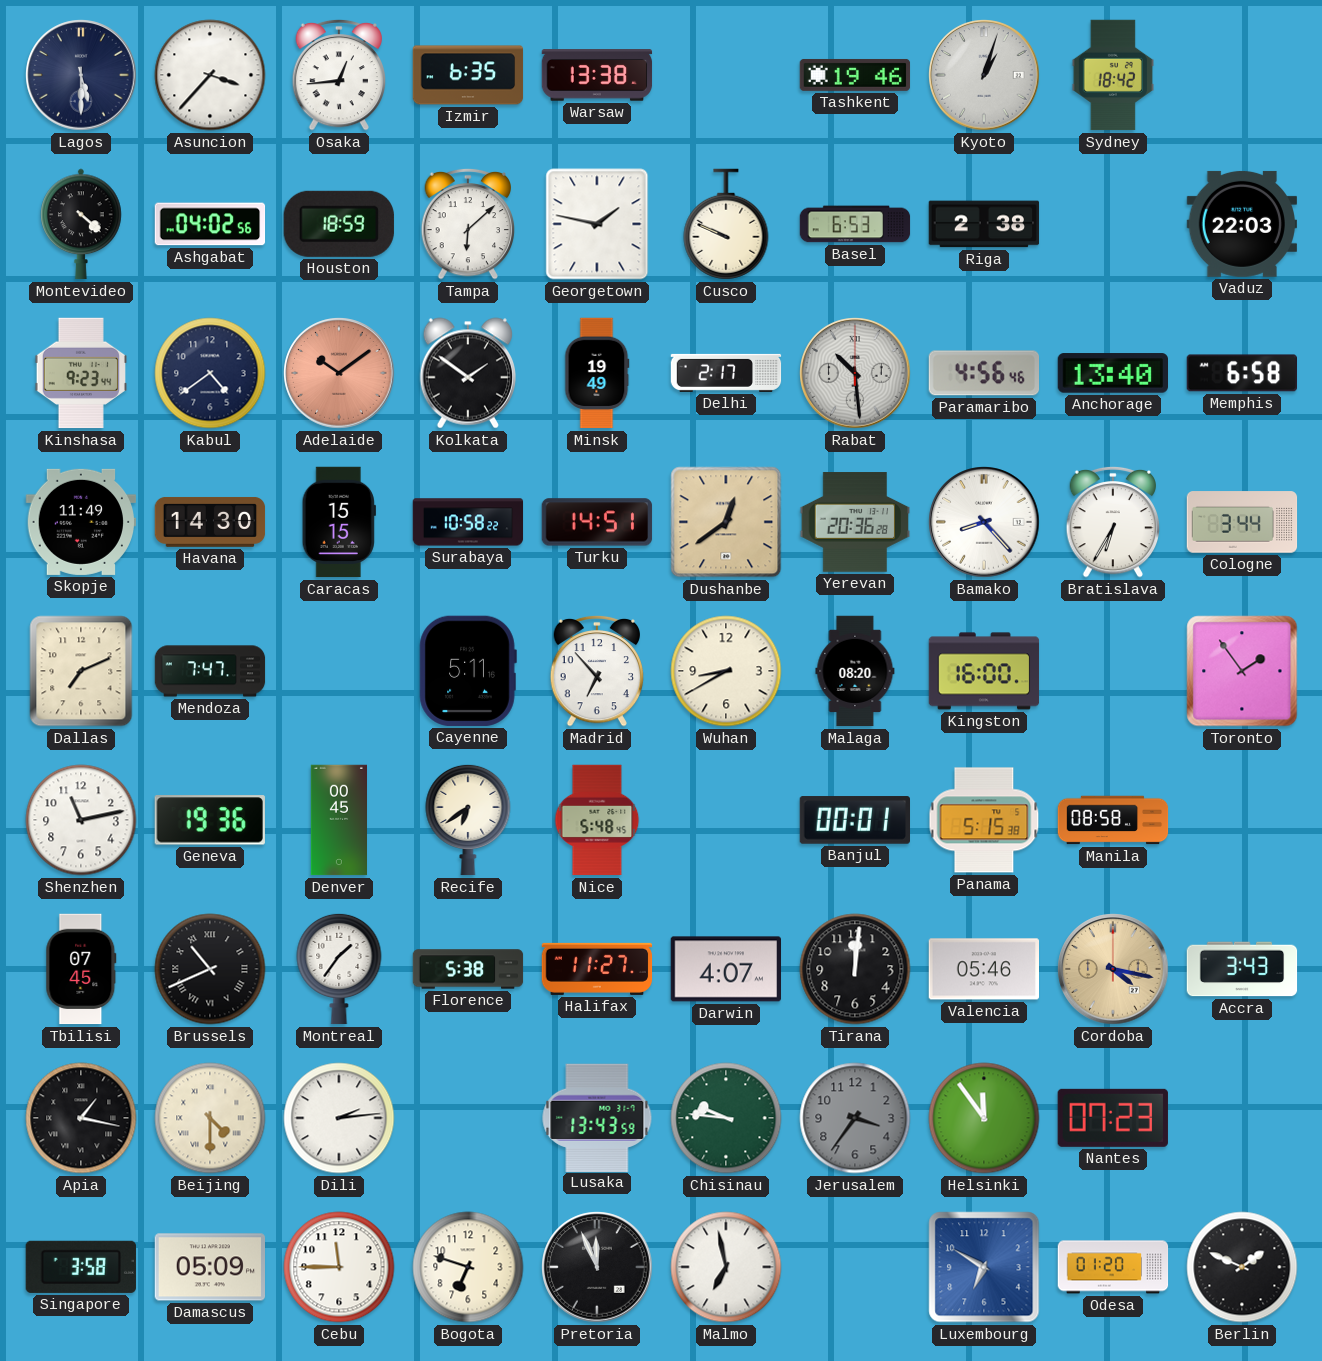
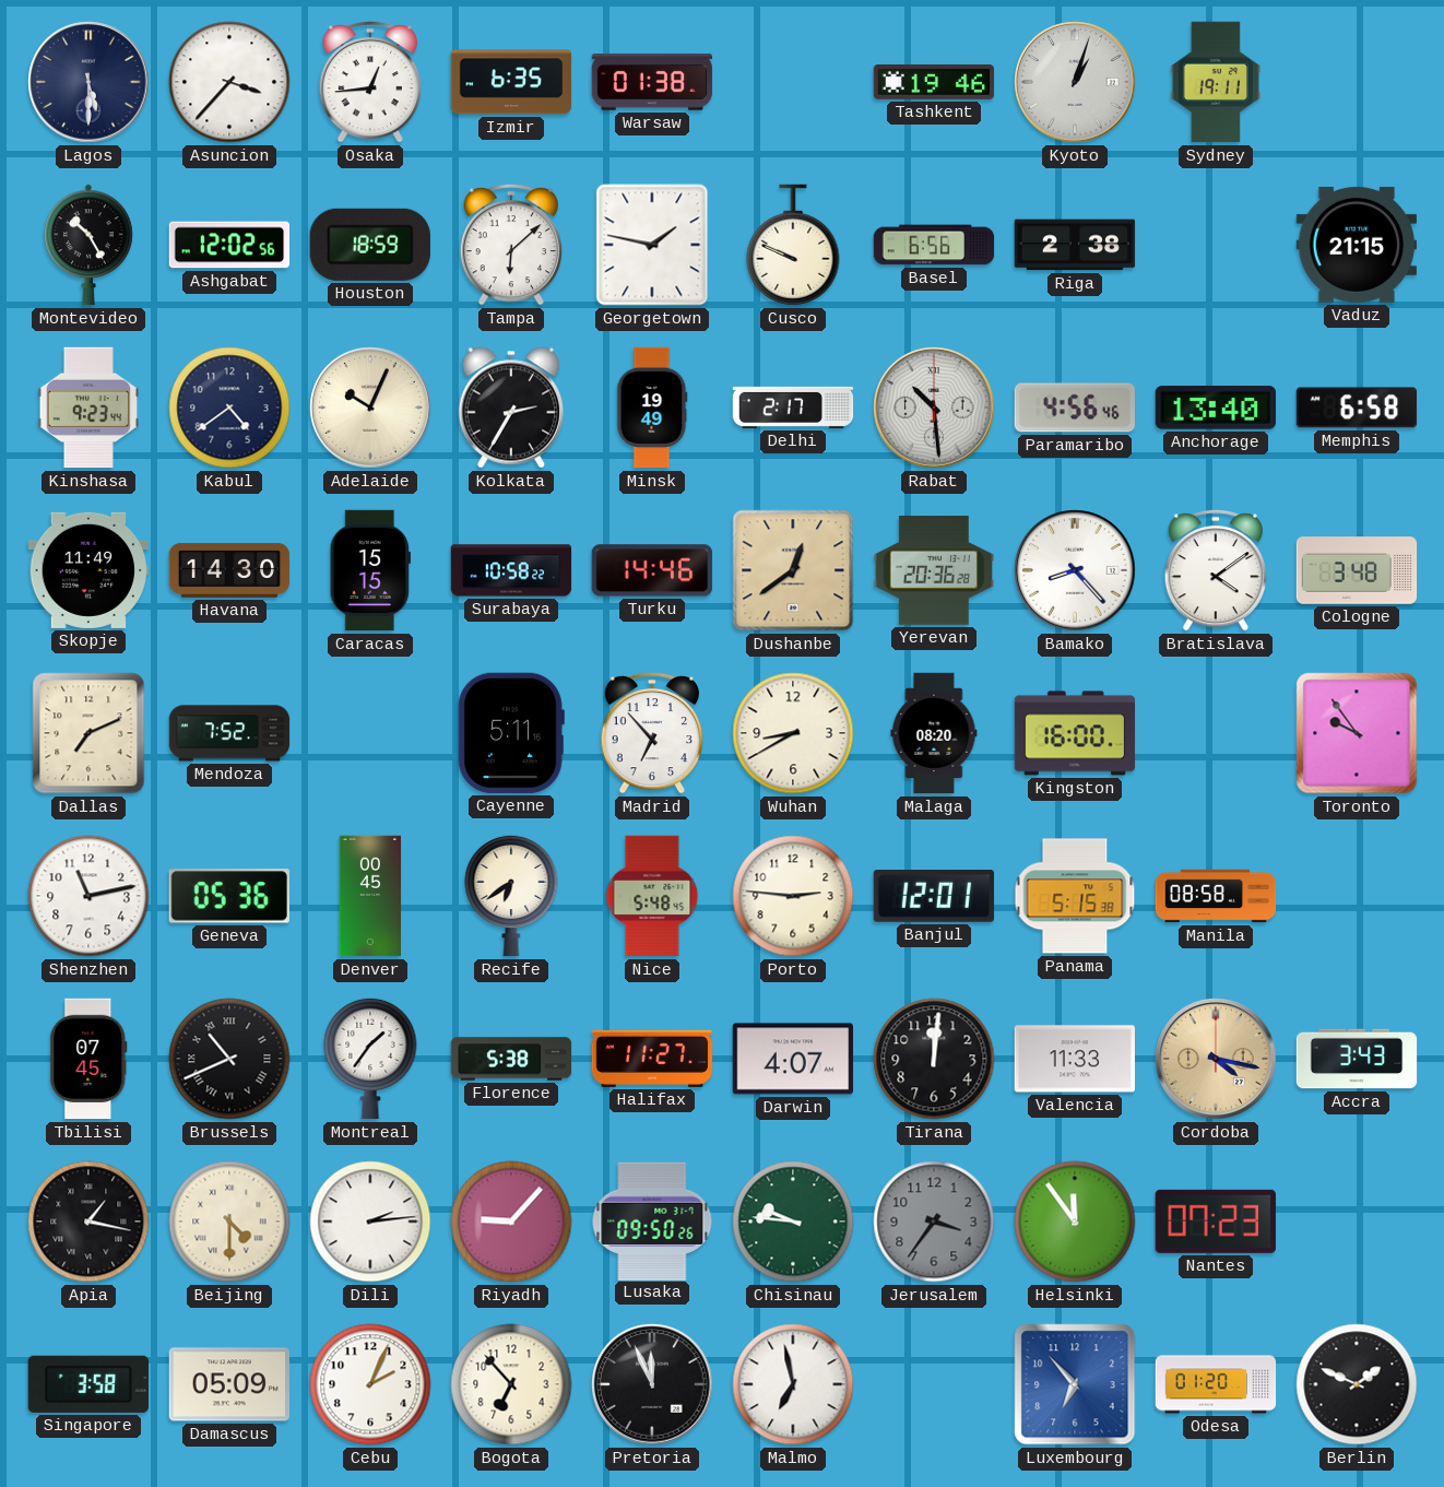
Warsaw: 13:38 -> 01:38
Sydney: 18:42 -> 19:11
Montevideo: 4:22 -> 10:25
Ashgabat: 04:02 -> 12:02
Basel: 6:53 -> 6:56
Vaduz: 22:03 -> 21:15
Adelaide: 10:09 -> 10:04
Adelaide dial: salmon -> cream
Kolkata: 1:51 -> 2:35
Turku: 14:51 -> 14:46
Bratislava: 6:35 -> 4:09
Cologne: 3:44 -> 3:48
Mendoza: 7:47 -> 7:52
Toronto: 1:54 -> 9:54
Geneva: 19:36 -> 05:36
Porto: none -> 2:46
Banjul: 00:01 -> 12:01
Valencia: 05:46 -> 11:33
Riyadh: none -> 9:07
Lusaka: 13:43 -> 09:50
Cebu: 11:45 -> 2:04
Bogota: 6:48 -> 6:53
Luxembourg: 6:50 -> 6:53
